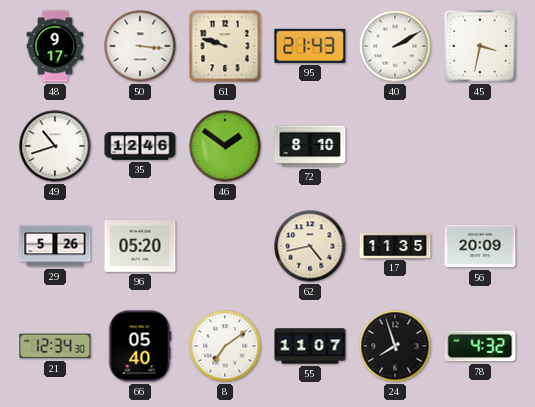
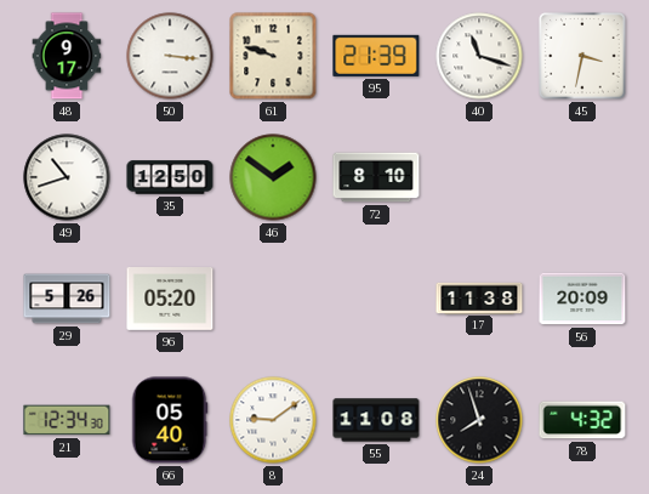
95: 21:43 -> 21:39
40: 2:10 -> 11:18
35: 12:46 -> 12:50
62: 4:43 -> none
17: 11:35 -> 11:38
8: 7:09 -> 9:09
55: 11:07 -> 11:08
